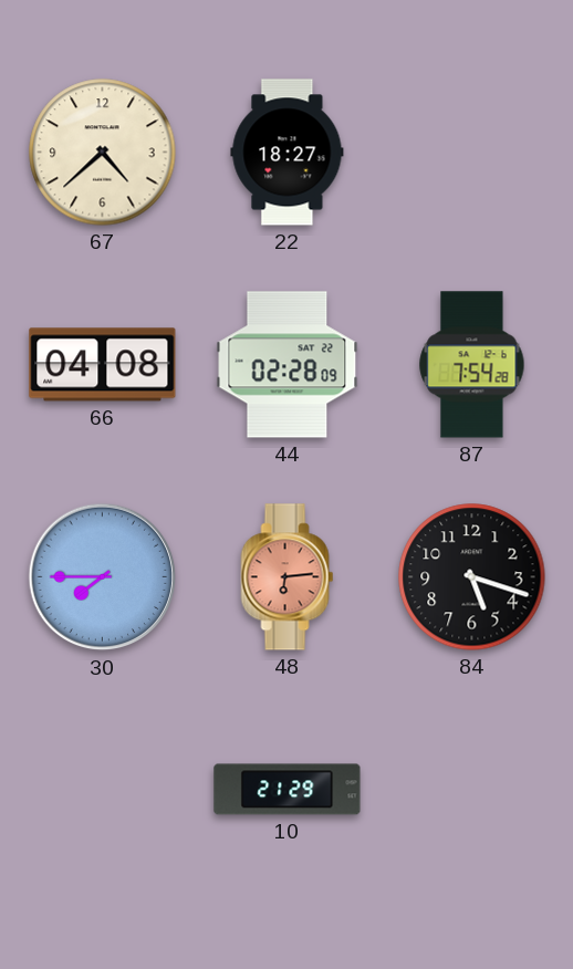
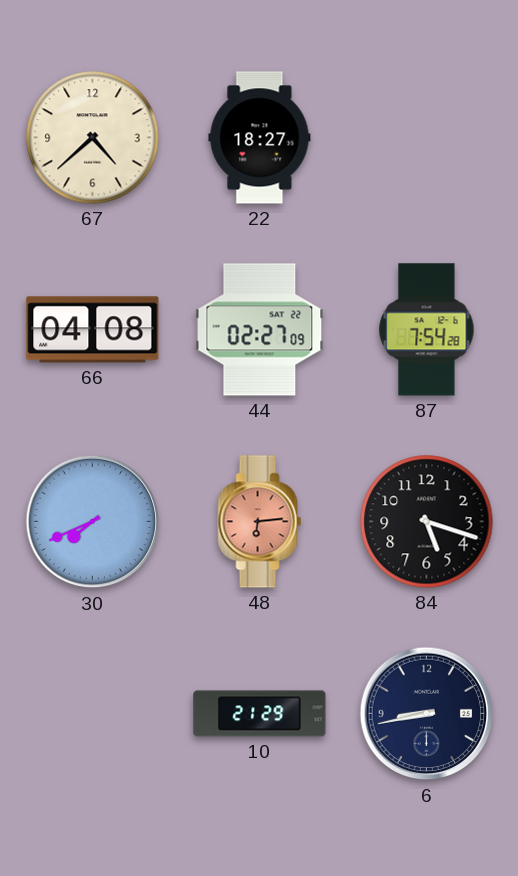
44: 02:28 -> 02:27
30: 7:45 -> 7:41
6: none -> 8:43
